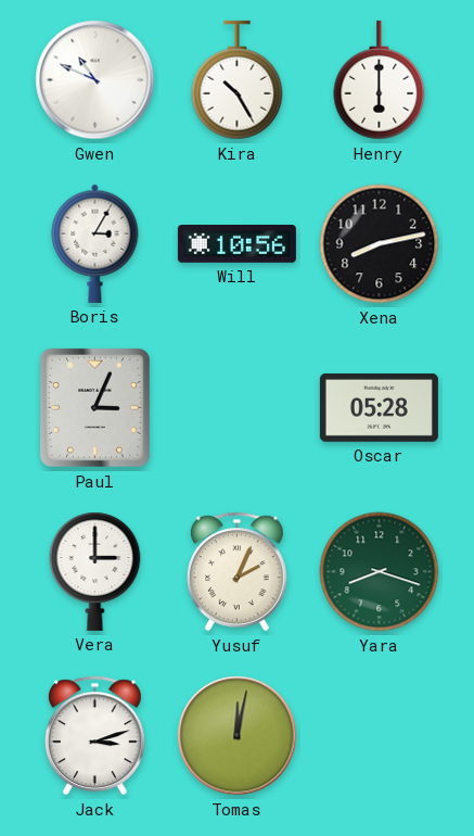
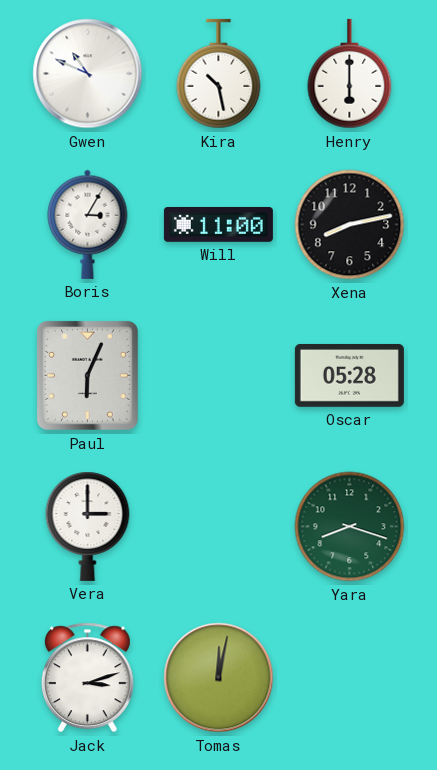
Kira: 10:25 -> 10:28
Will: 10:56 -> 11:00
Paul: 3:04 -> 6:04
Yusuf: 2:04 -> none
